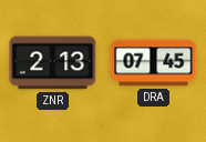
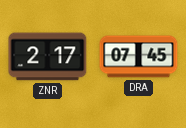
ZNR: 2:13 -> 2:17
